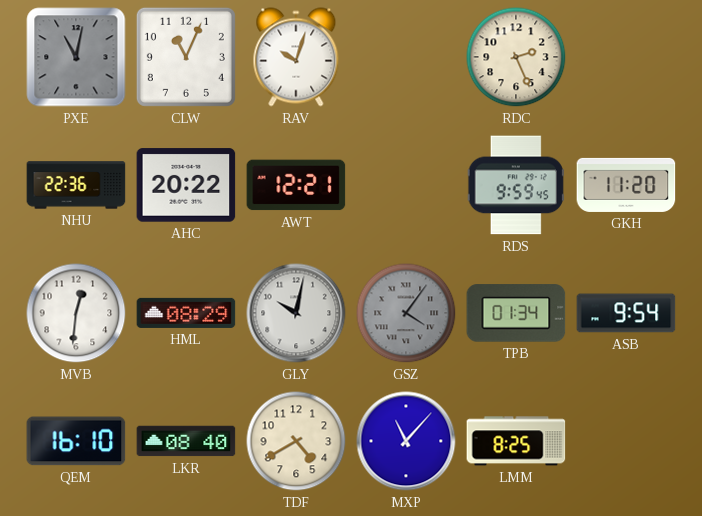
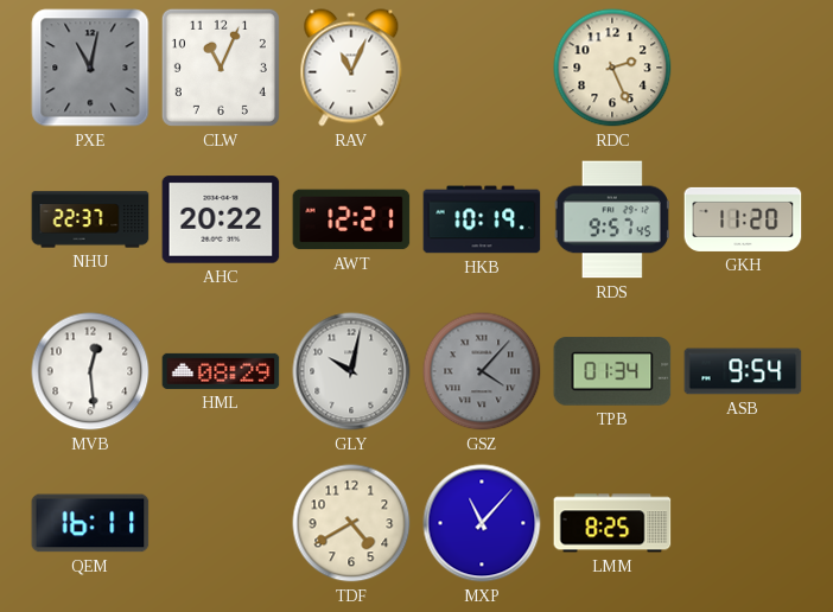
RAV: 10:03 -> 11:04
NHU: 22:36 -> 22:37
HKB: none -> 10:19
RDS: 9:59 -> 9:57
MVB: 12:31 -> 12:29
GSZ: 4:06 -> 4:07
QEM: 16:10 -> 16:11
LKR: 08:40 -> none
